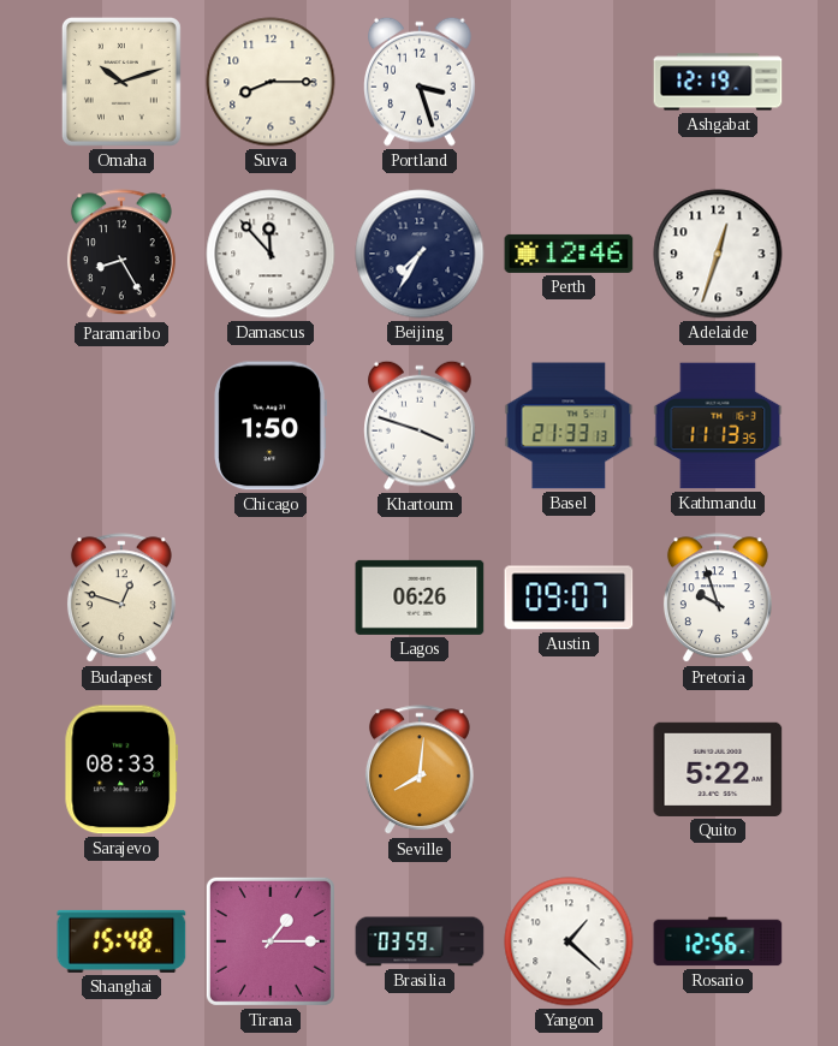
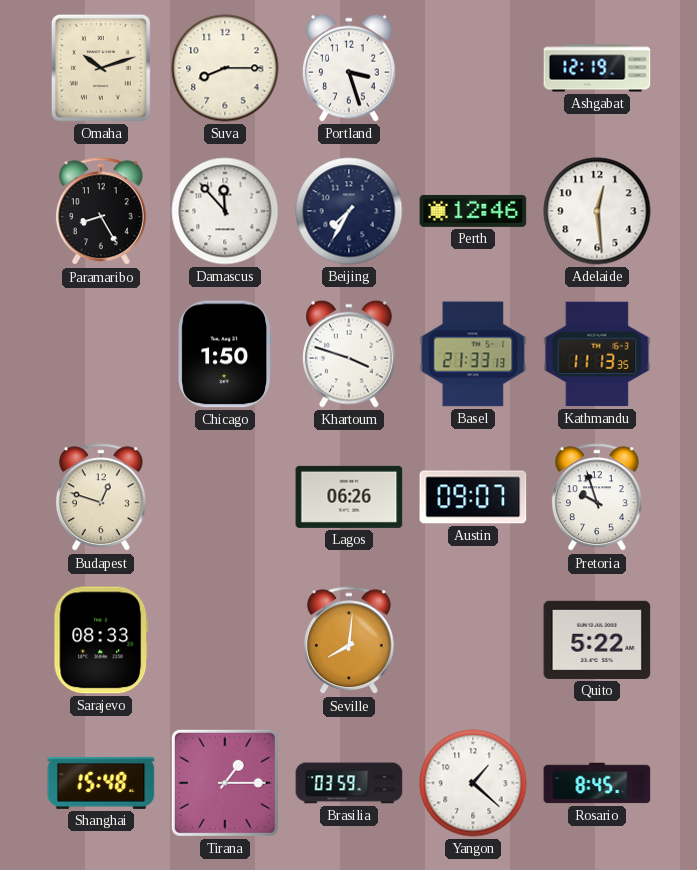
Adelaide: 12:33 -> 12:29
Rosario: 12:56 -> 8:45
